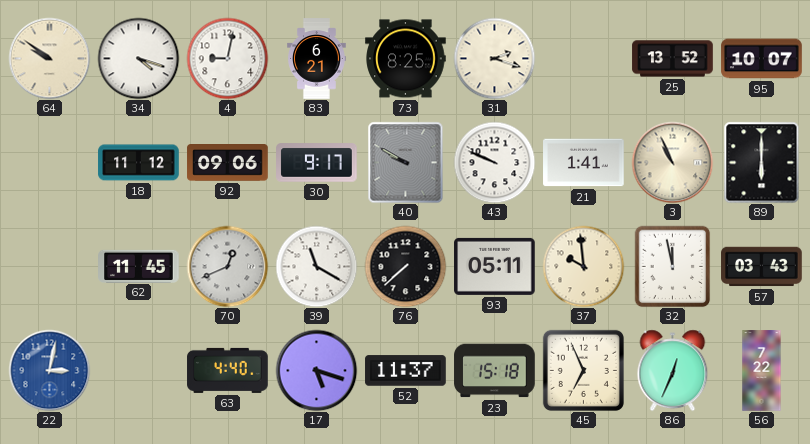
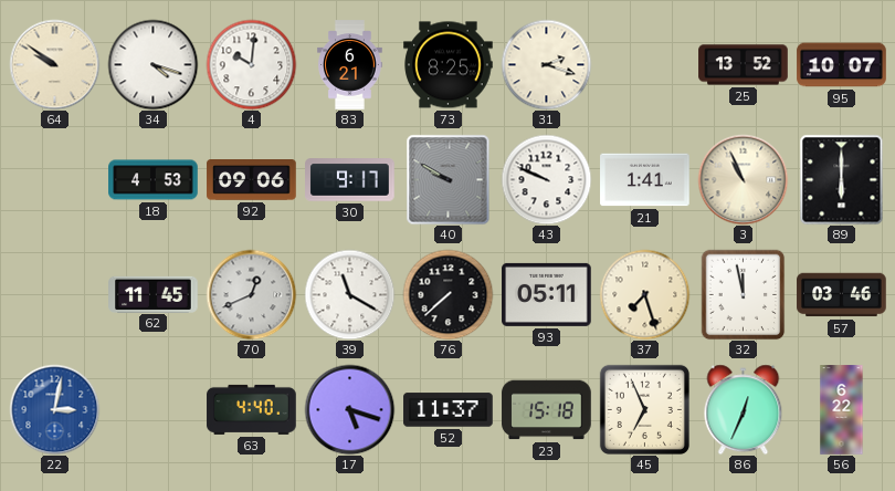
4: 9:02 -> 10:01
18: 11:12 -> 4:53
37: 9:59 -> 7:27
57: 03:43 -> 03:46
56: 7:22 -> 6:22
